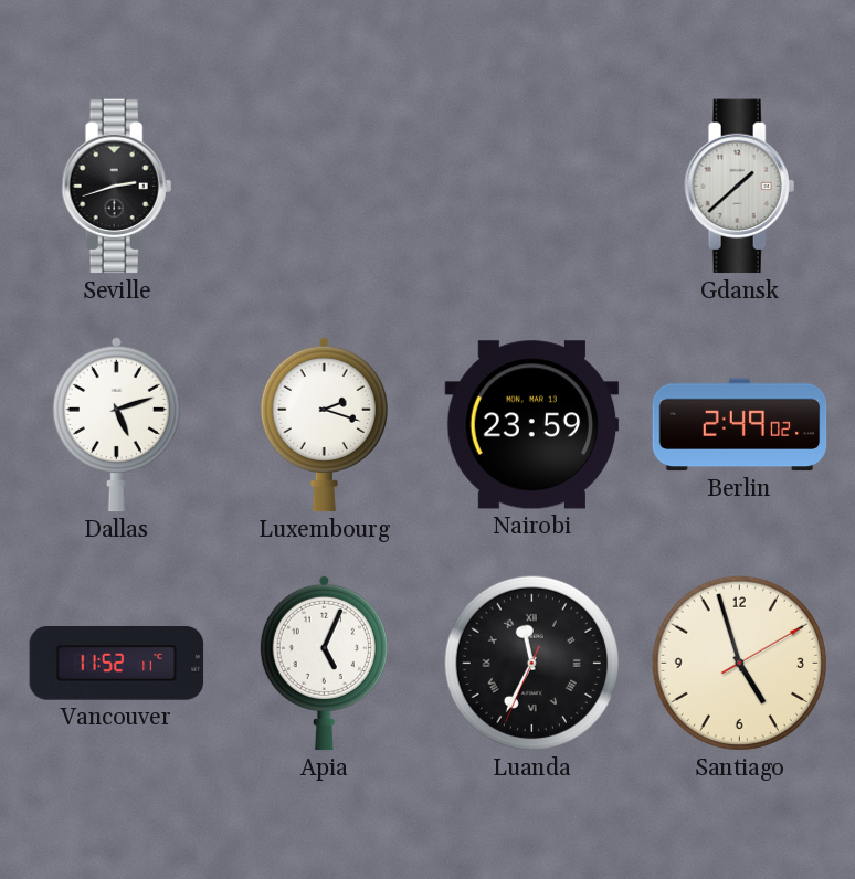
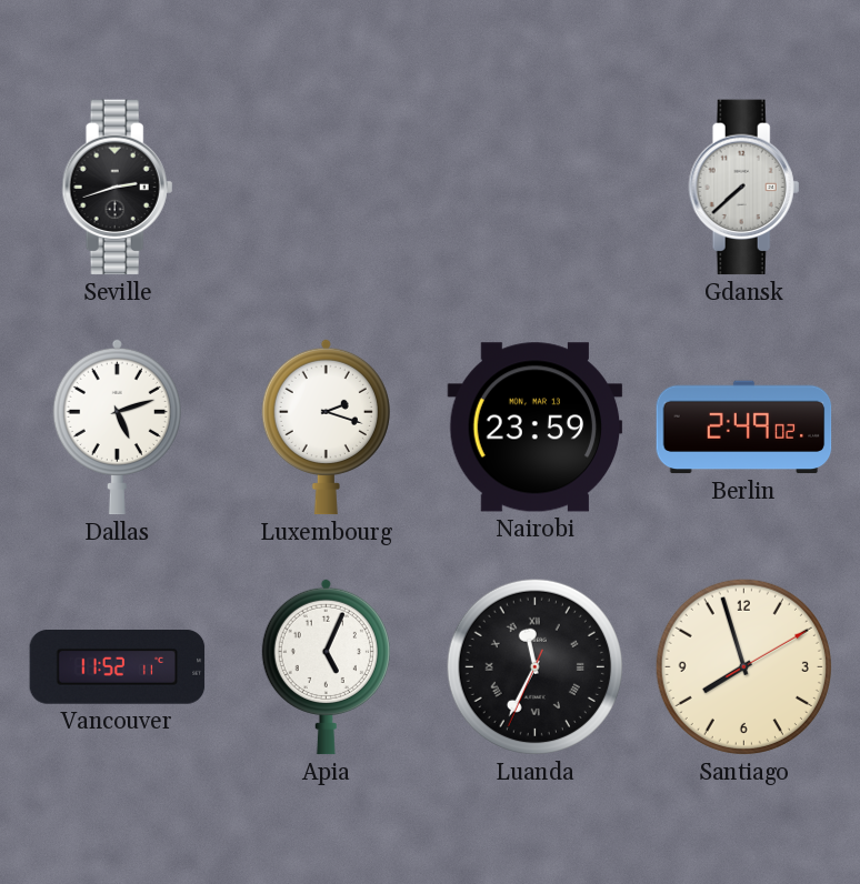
Gdansk: 1:38 -> 7:38
Santiago: 4:57 -> 7:57
